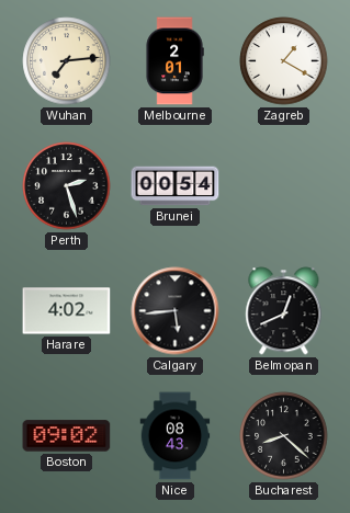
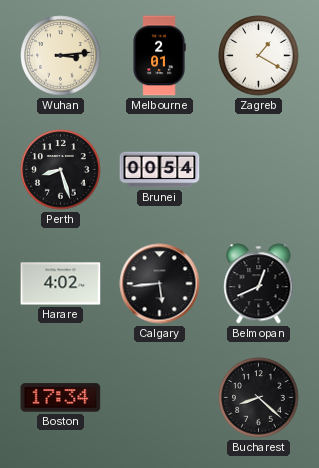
Wuhan: 7:14 -> 3:14
Perth: 2:27 -> 8:27
Boston: 09:02 -> 17:34
Nice: 08:43 -> none
